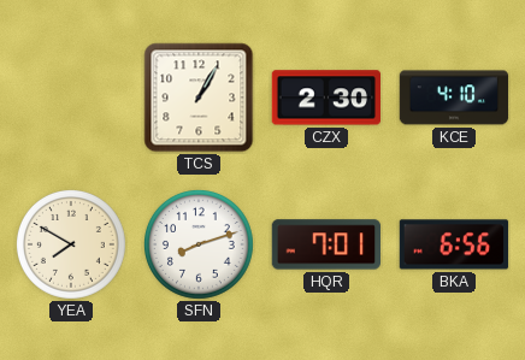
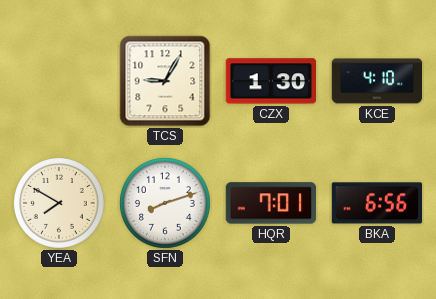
TCS: 1:05 -> 9:05
CZX: 2:30 -> 1:30
